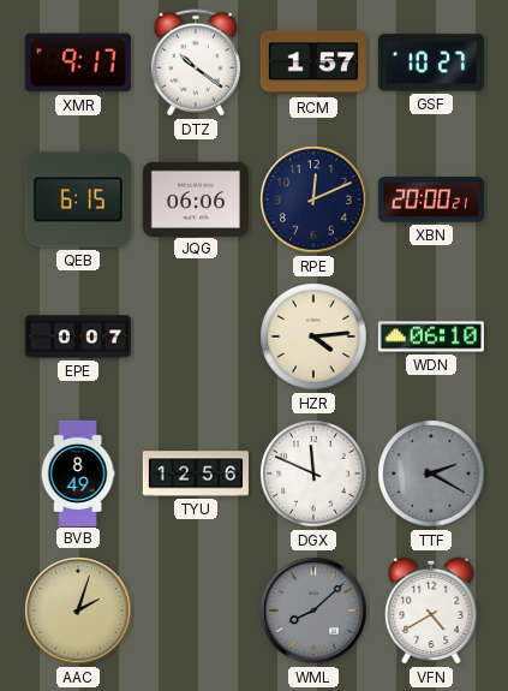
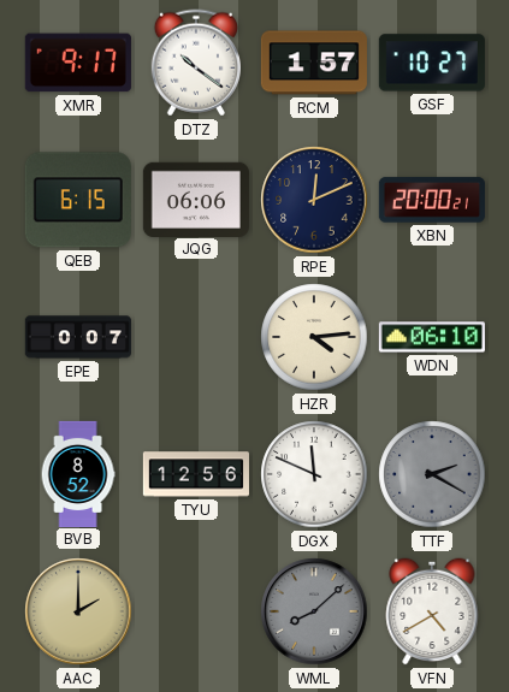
BVB: 8:49 -> 8:52
AAC: 2:03 -> 2:00
